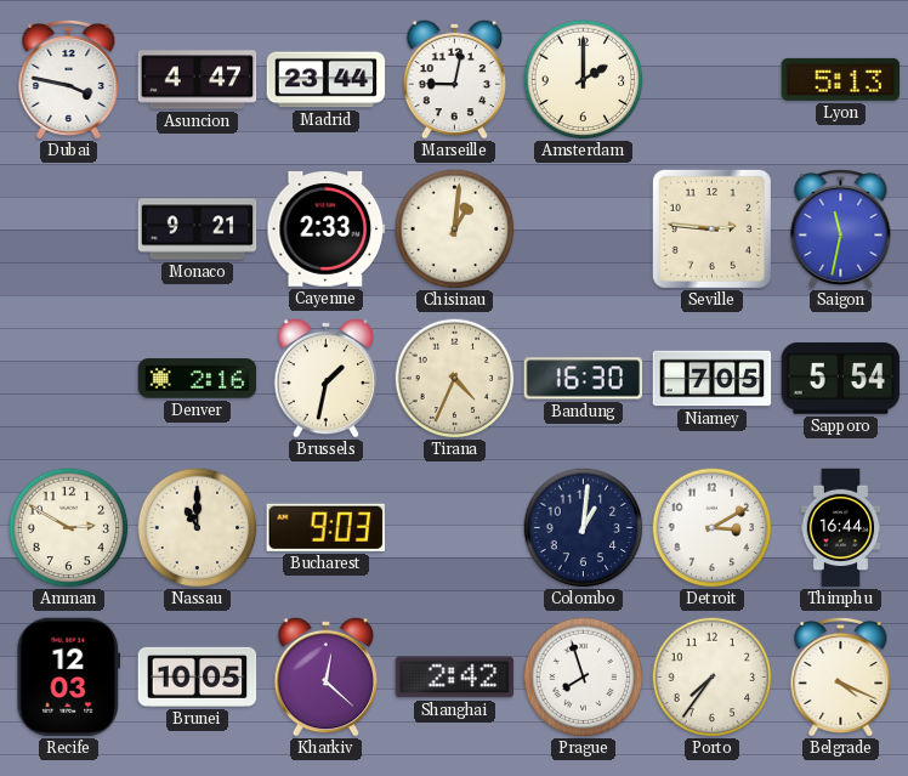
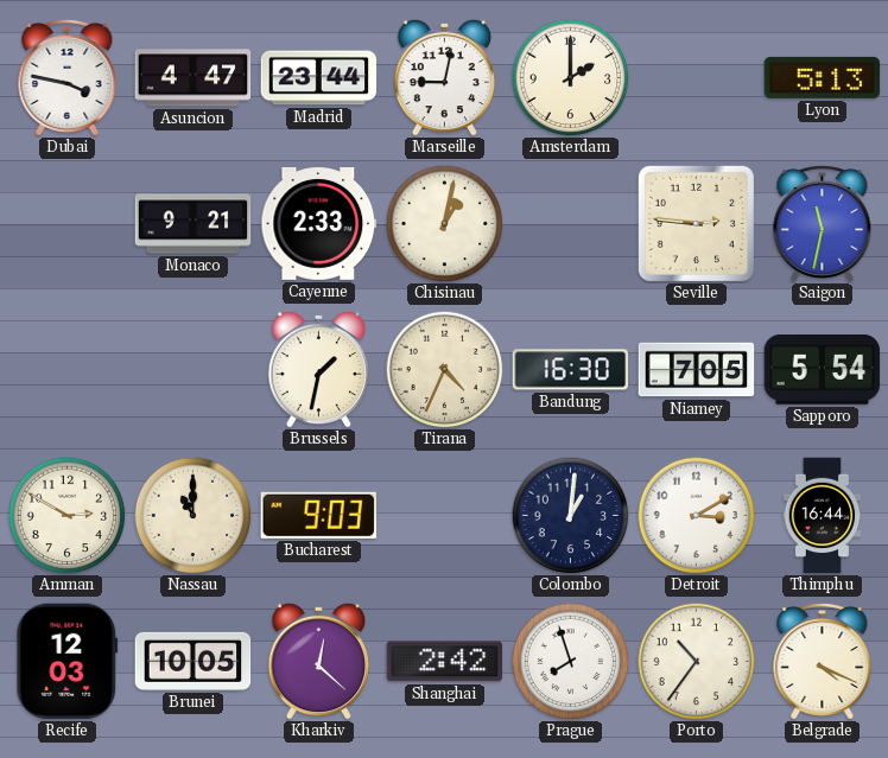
Chisinau: 1:01 -> 1:02
Denver: 2:16 -> none
Porto: 7:36 -> 10:36
